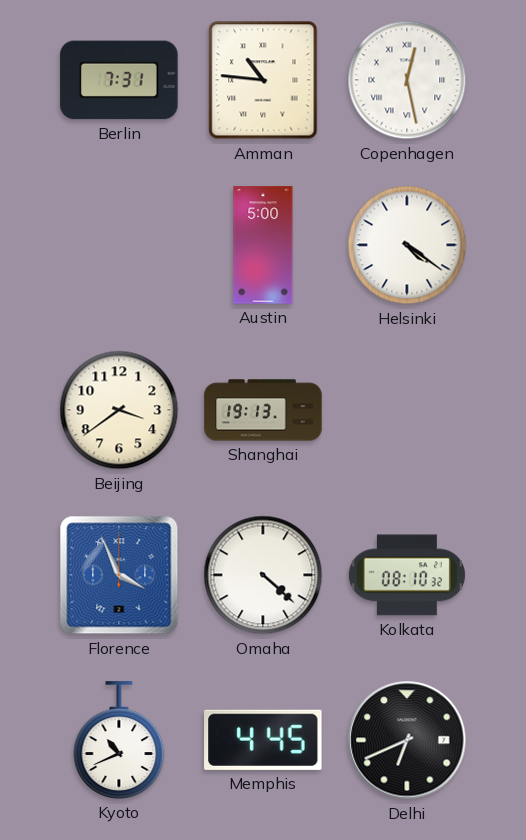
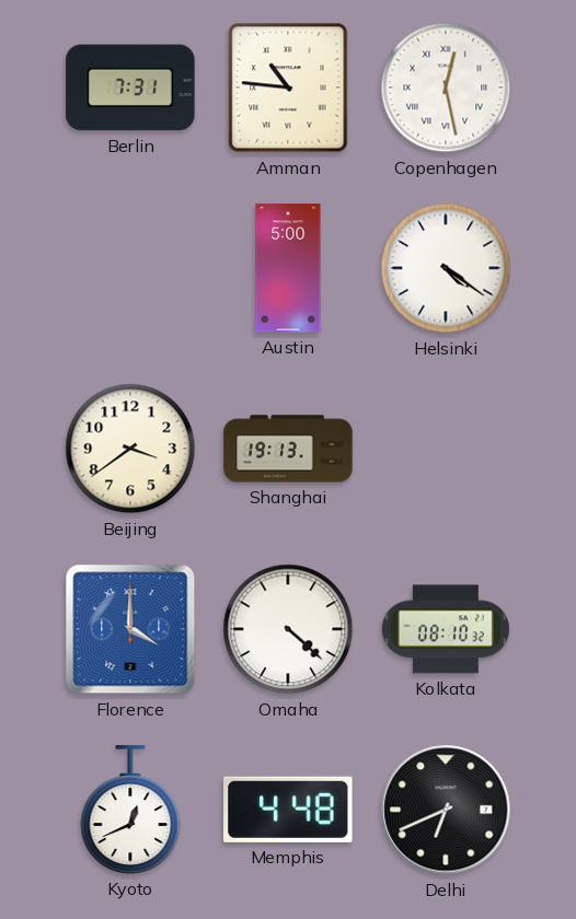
Florence: 3:56 -> 4:00
Kyoto: 10:41 -> 12:41
Memphis: 4:45 -> 4:48
